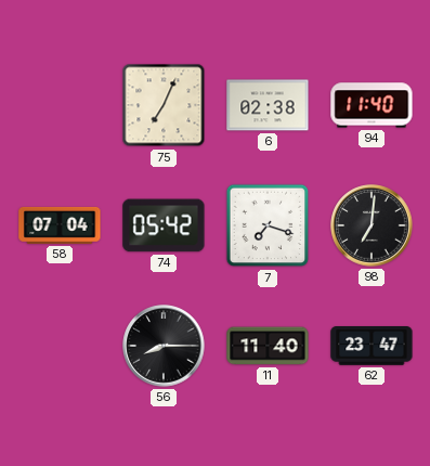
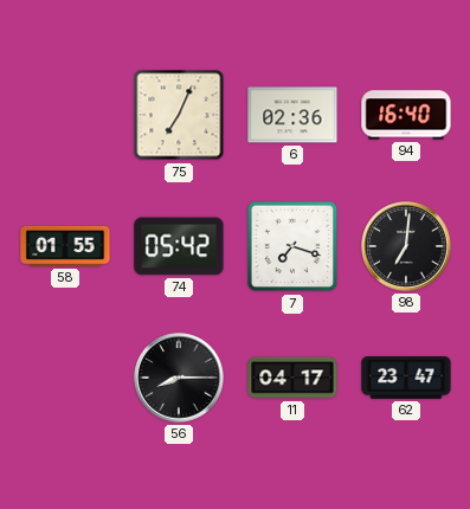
6: 02:38 -> 02:36
94: 11:40 -> 16:40
58: 07:04 -> 01:55
11: 11:40 -> 04:17
